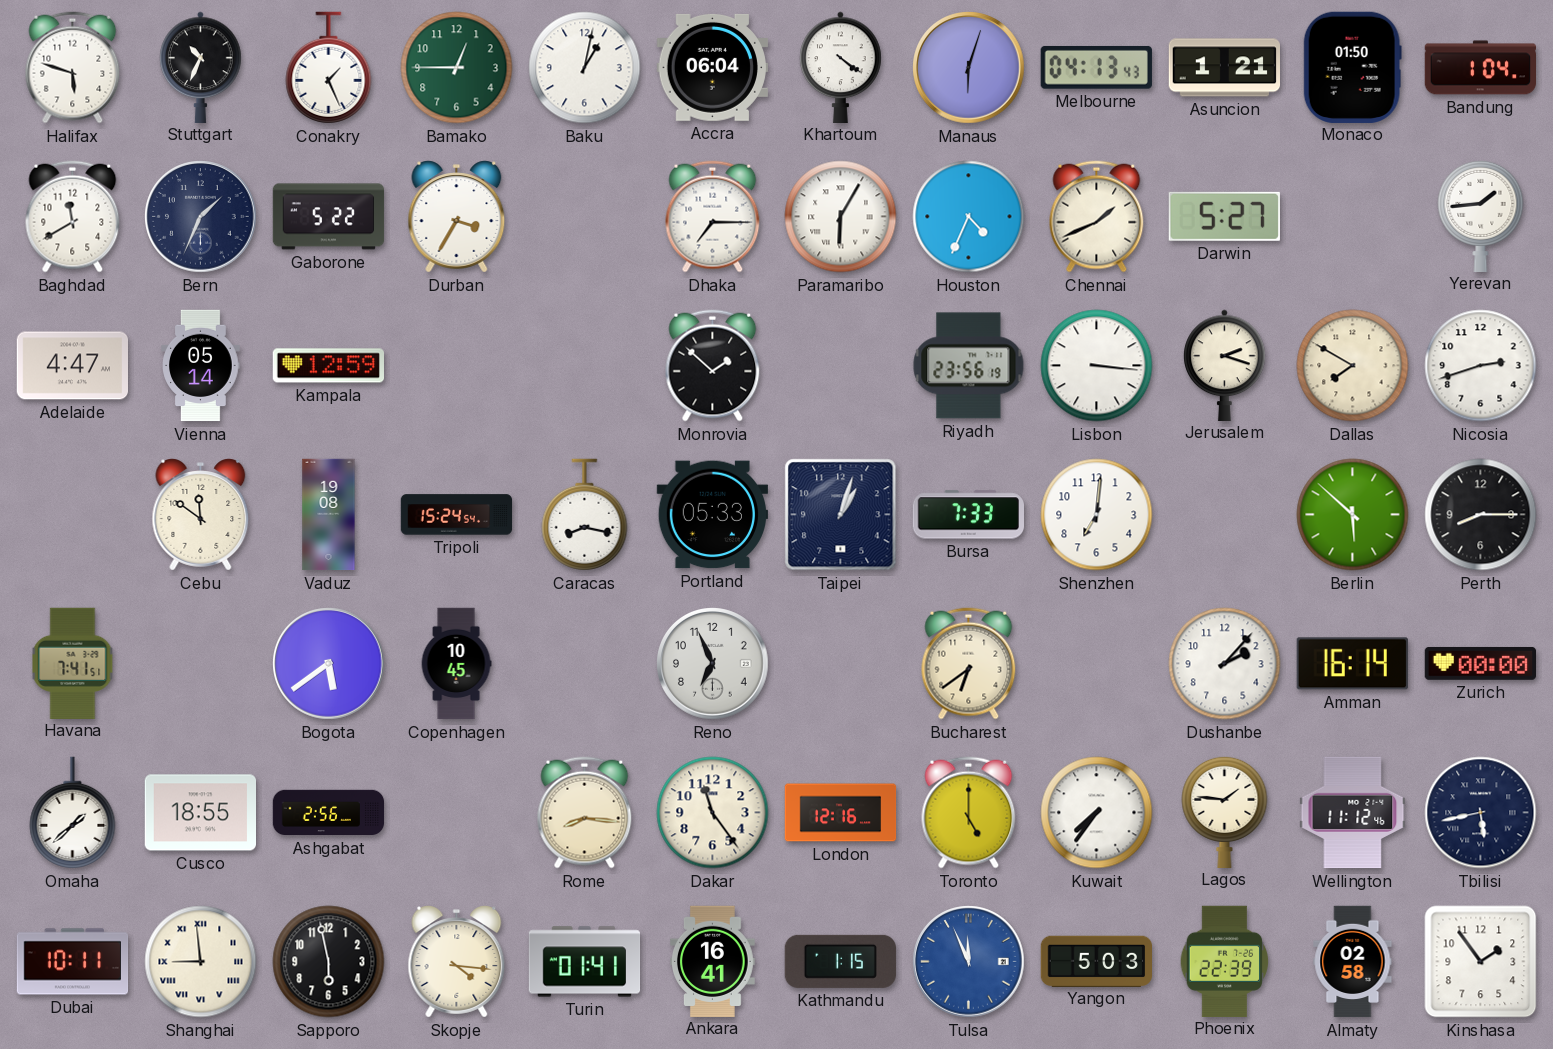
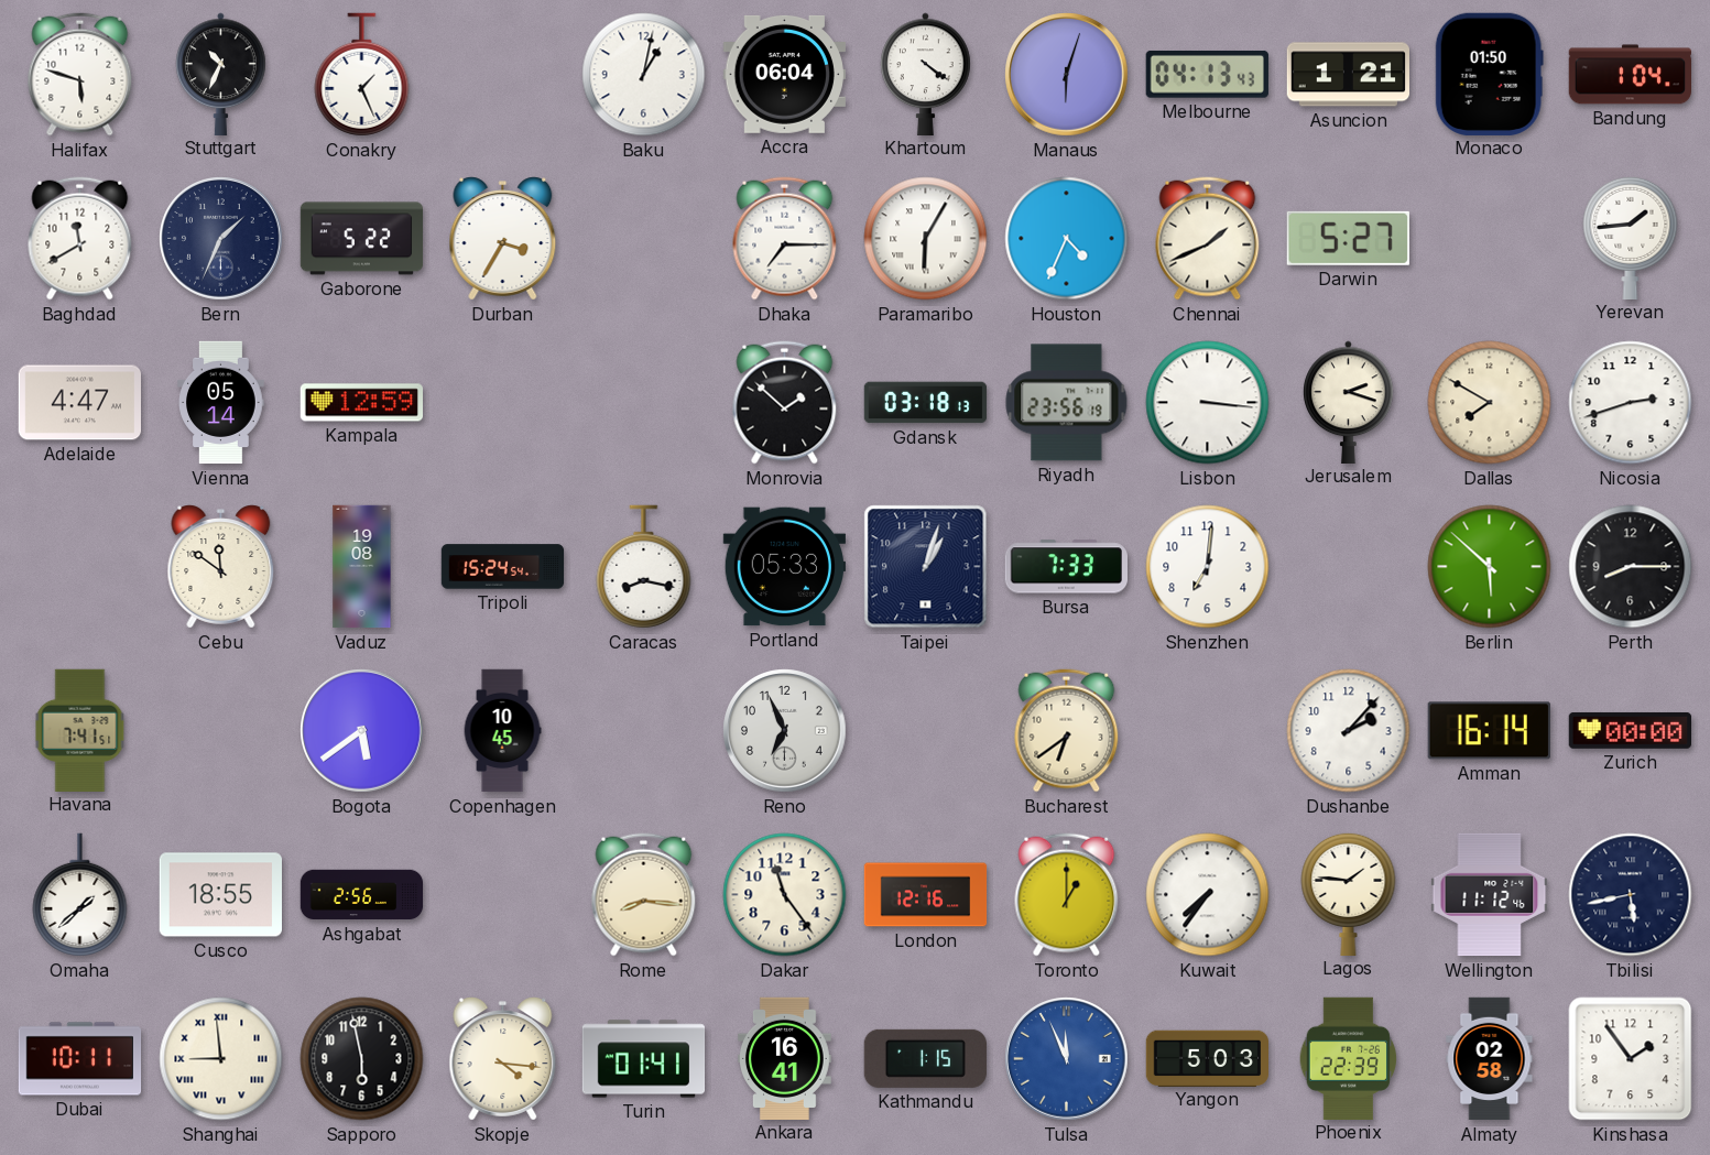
Bamako: 12:45 -> none
Gdansk: none -> 03:18
Toronto: 5:00 -> 1:00
